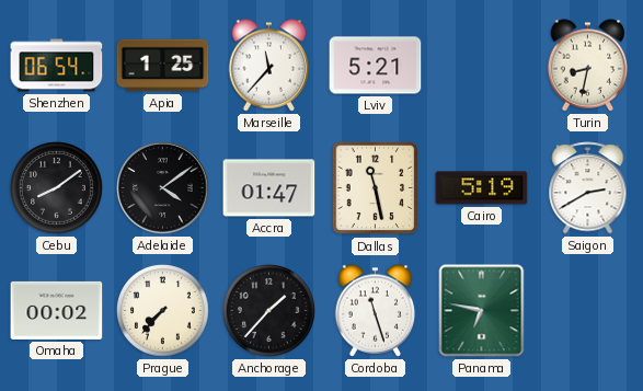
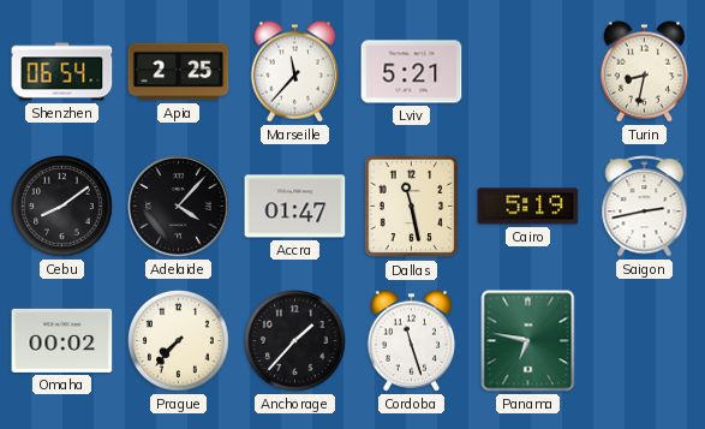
Apia: 1:25 -> 2:25
Adelaide: 4:09 -> 4:07
Saigon: 2:40 -> 2:43
